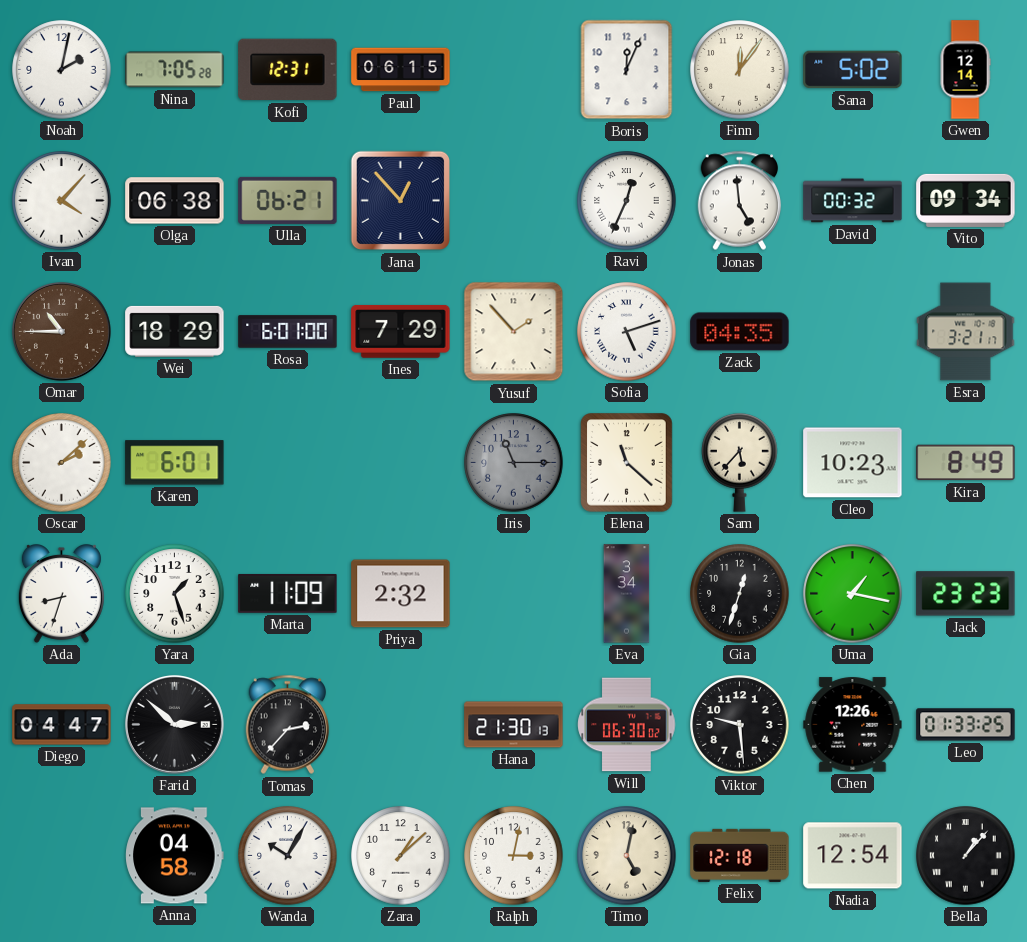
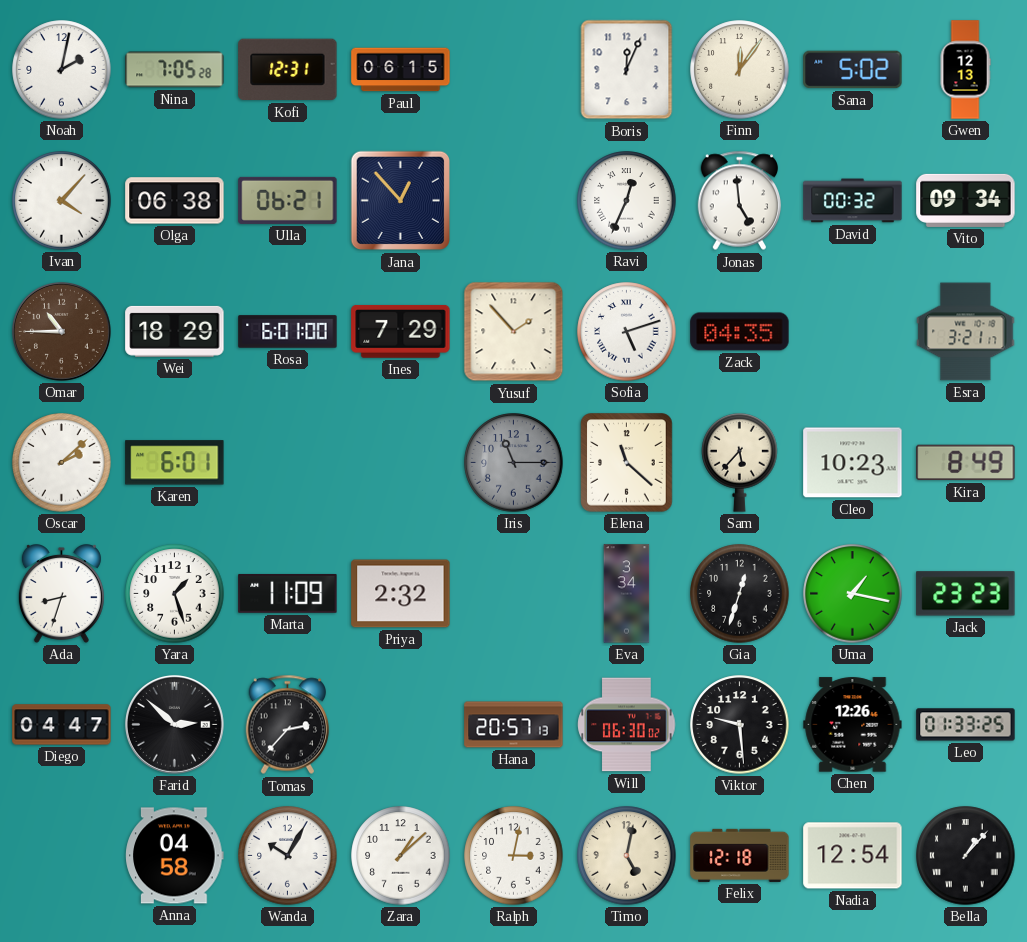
Gwen: 12:14 -> 12:13
Hana: 21:30 -> 20:57
